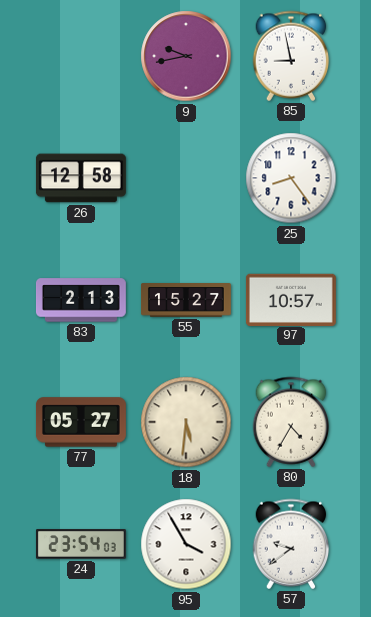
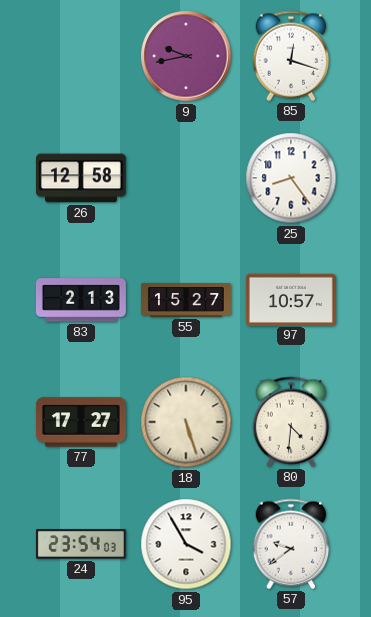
85: 8:58 -> 12:18
77: 05:27 -> 17:27
18: 5:31 -> 5:27
80: 4:35 -> 4:31
